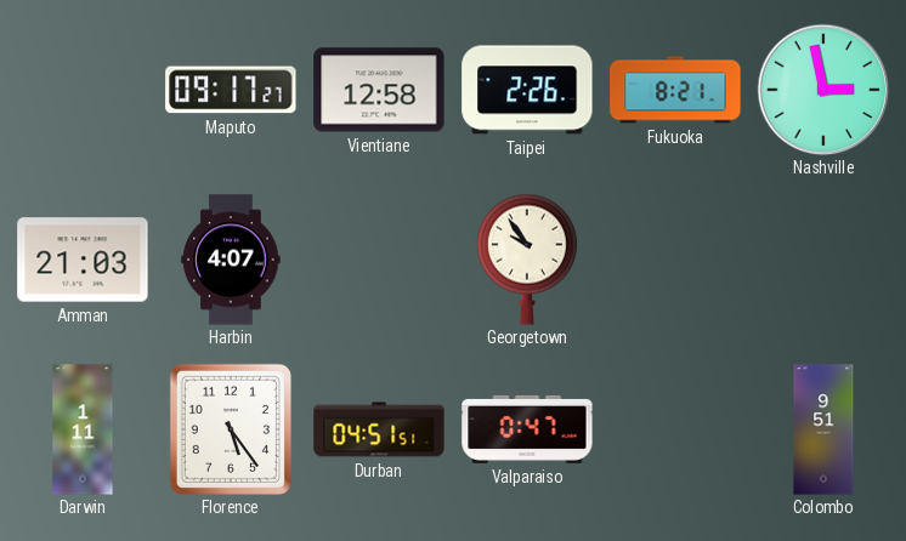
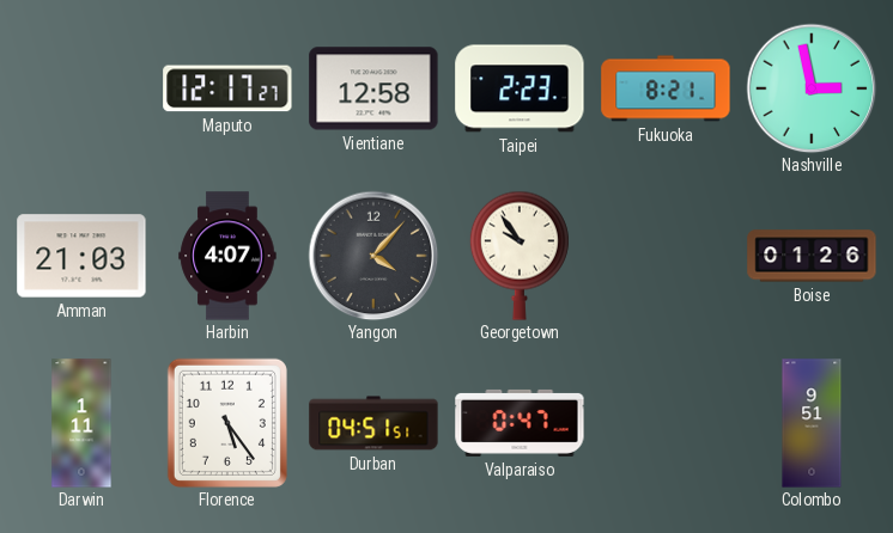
Maputo: 09:17 -> 12:17
Taipei: 2:26 -> 2:23
Yangon: none -> 4:07
Boise: none -> 01:26
